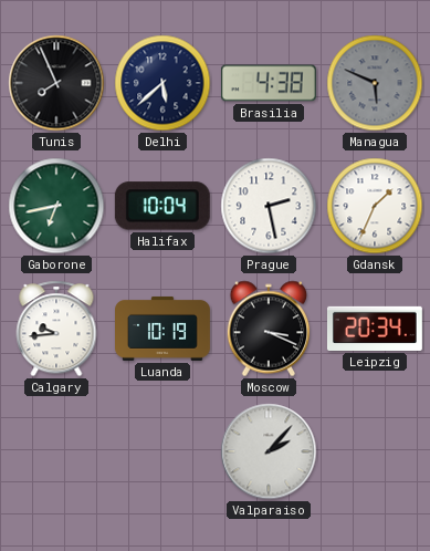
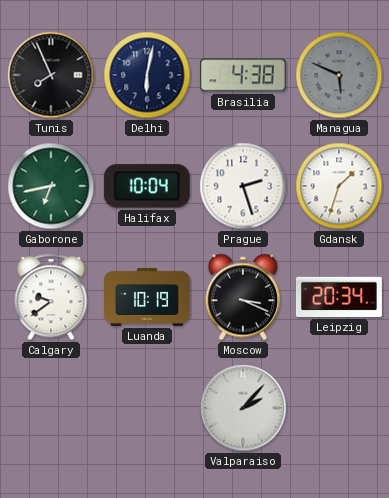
Delhi: 5:38 -> 6:02
Prague: 2:28 -> 2:27
Gdansk: 1:34 -> 1:33
Calgary: 9:44 -> 9:39
